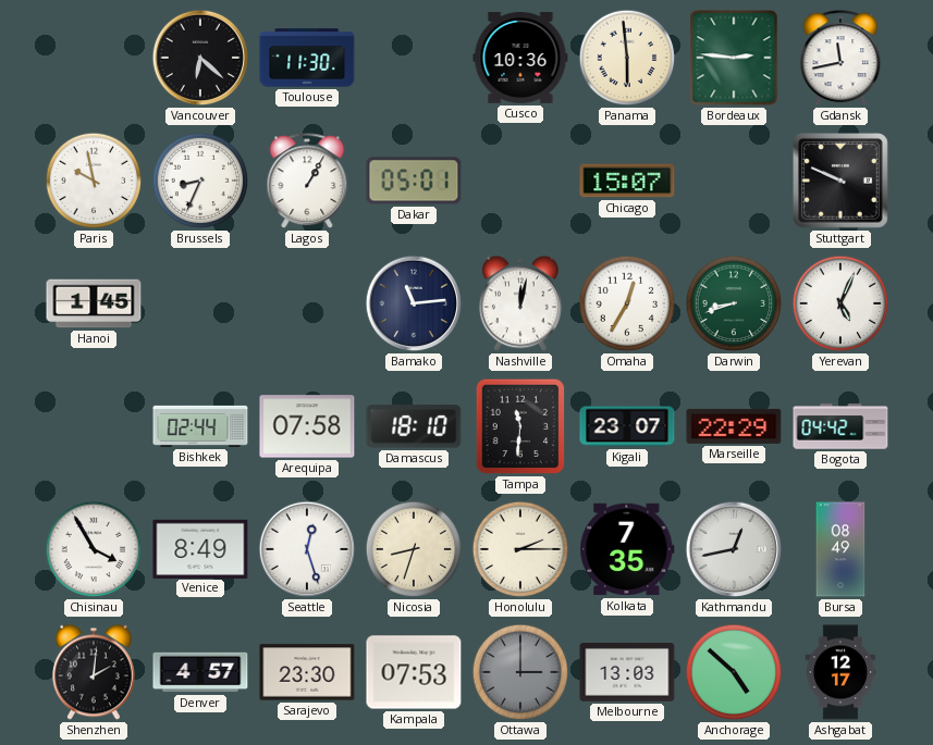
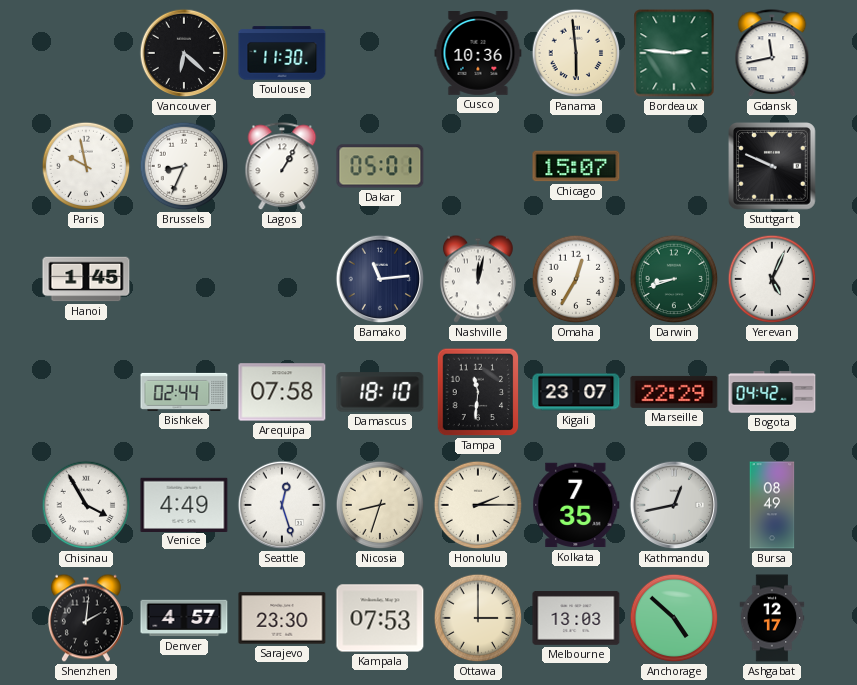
Venice: 8:49 -> 4:49
Ottawa dial: grey -> cream
